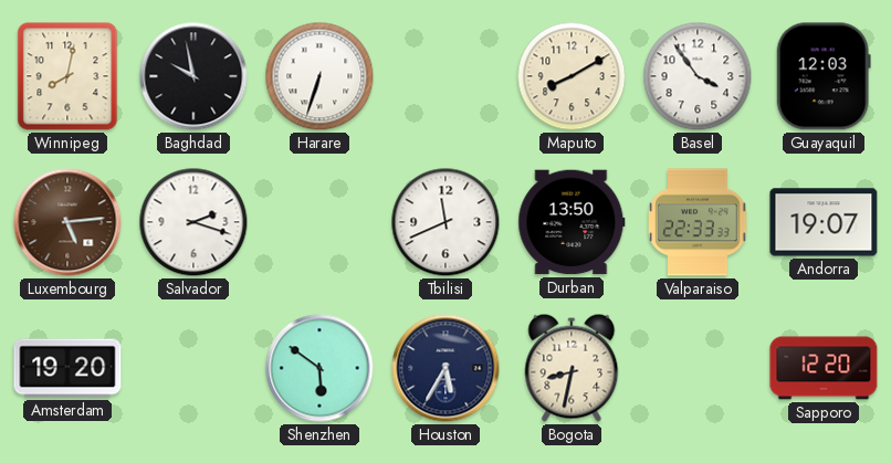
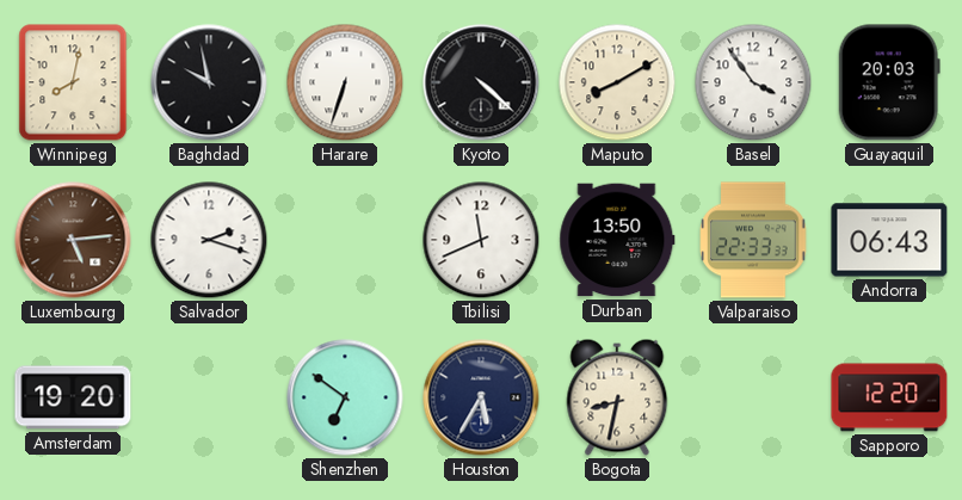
Kyoto: none -> 4:22
Guayaquil: 12:03 -> 20:03
Andorra: 19:07 -> 06:43
Shenzhen: 5:51 -> 6:51
